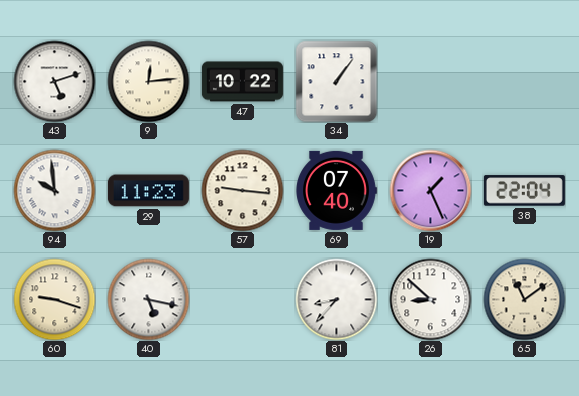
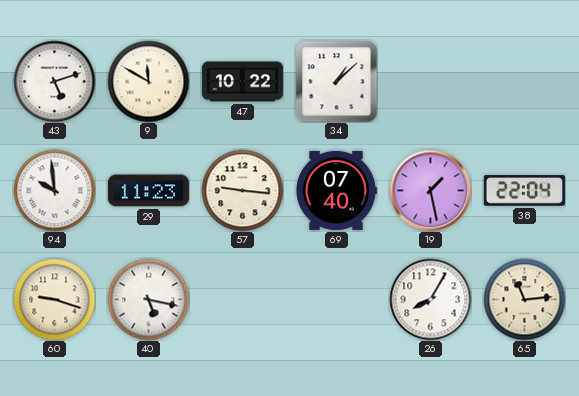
9: 12:14 -> 11:50
34: 1:06 -> 1:08
19: 1:26 -> 1:28
81: 8:37 -> none
26: 8:52 -> 8:05
65: 11:09 -> 11:14
